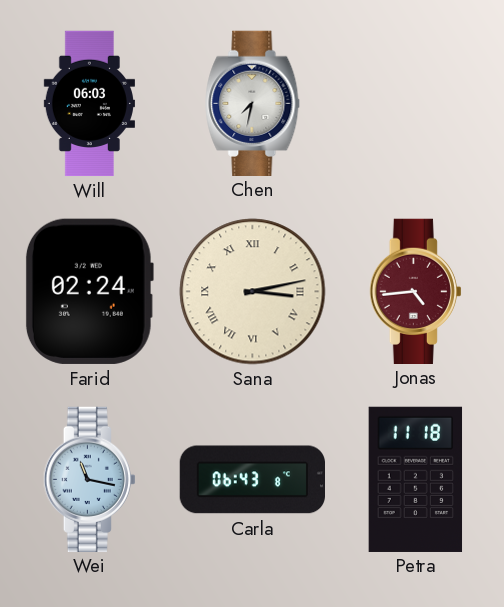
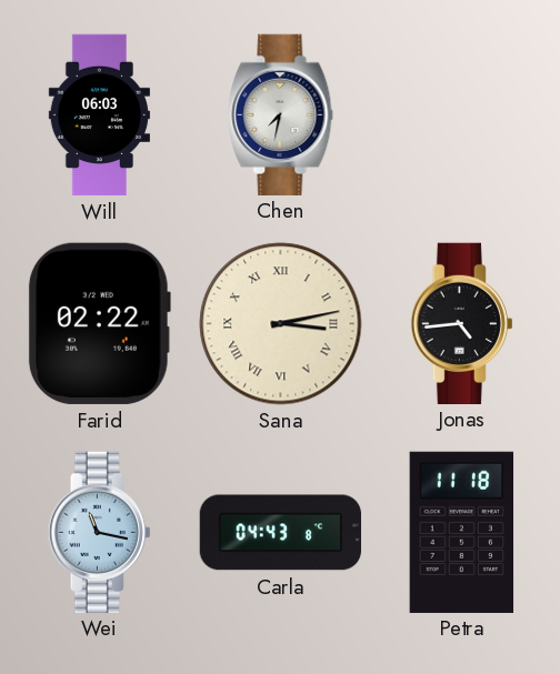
Farid: 02:24 -> 02:22
Jonas dial: burgundy -> black
Carla: 06:43 -> 04:43
